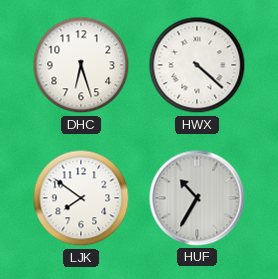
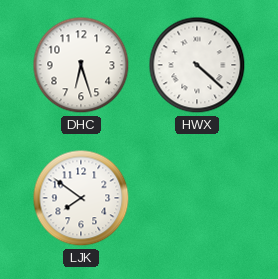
HUF: 10:35 -> none
